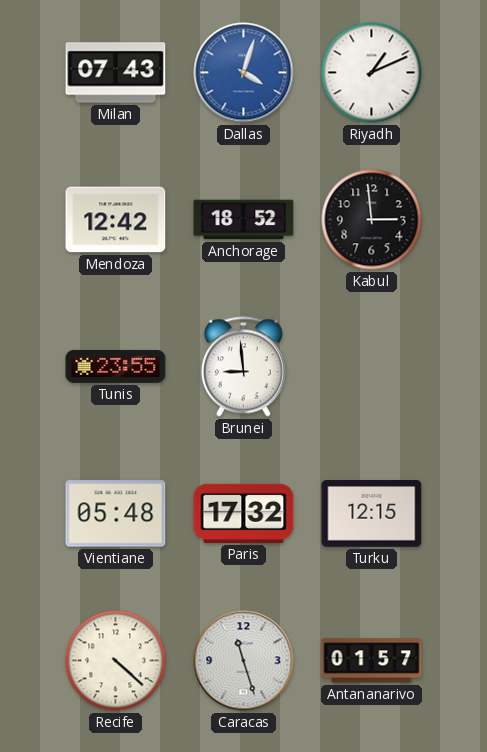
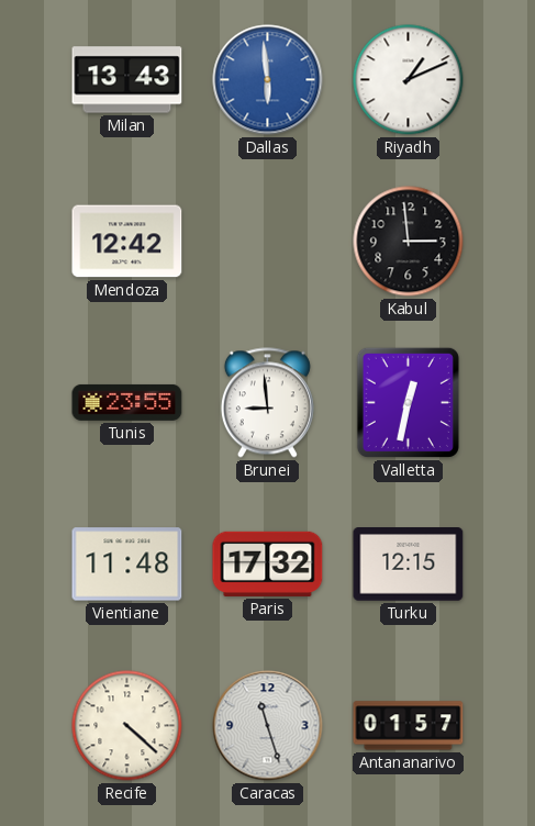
Milan: 07:43 -> 13:43
Dallas: 4:03 -> 5:59
Anchorage: 18:52 -> none
Valletta: none -> 12:32
Vientiane: 05:48 -> 11:48
